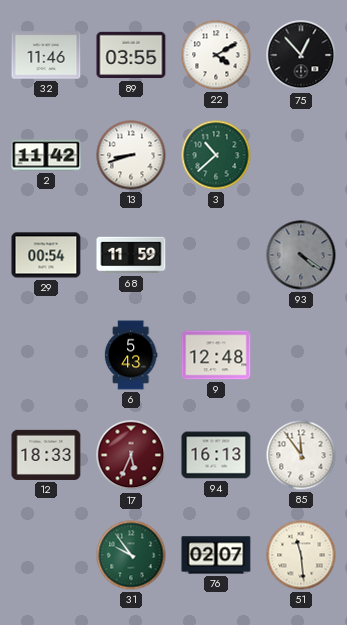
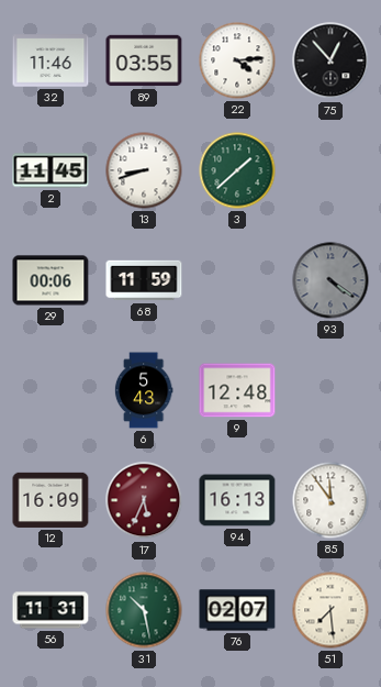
22: 4:10 -> 4:14
2: 11:42 -> 11:45
3: 10:38 -> 1:38
29: 00:54 -> 00:06
12: 18:33 -> 16:09
56: none -> 11:31
31: 9:54 -> 10:28
51: 11:29 -> 7:29
